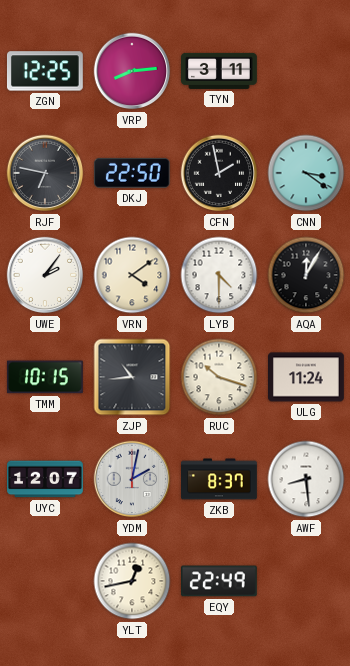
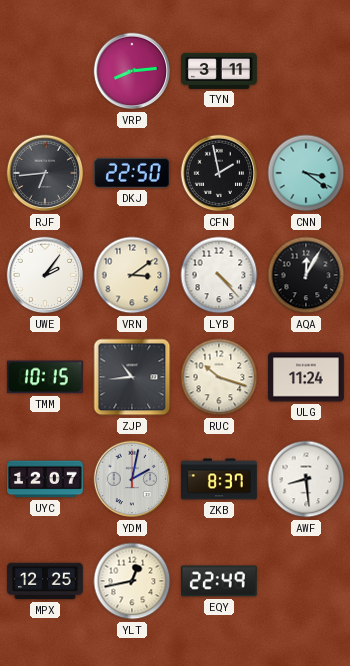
ZGN: 12:25 -> none
RJF: 6:47 -> 6:44
VRN: 4:09 -> 3:09
LYB: 4:30 -> 4:23
MPX: none -> 12:25
